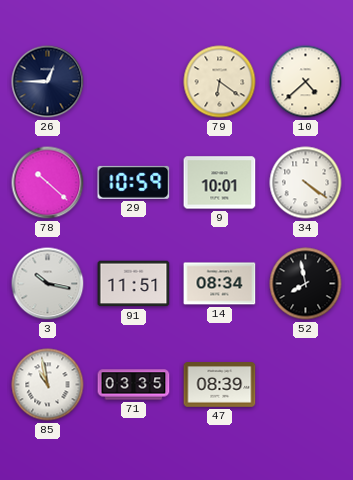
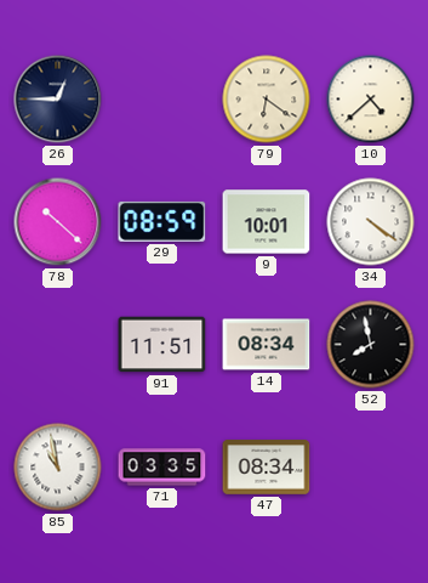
29: 10:59 -> 08:59
3: 10:17 -> none
47: 08:39 -> 08:34
